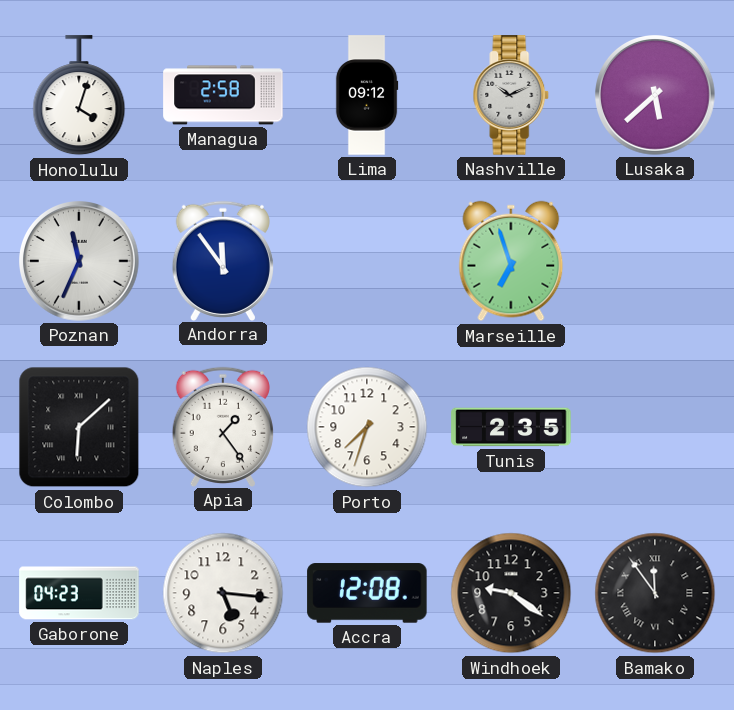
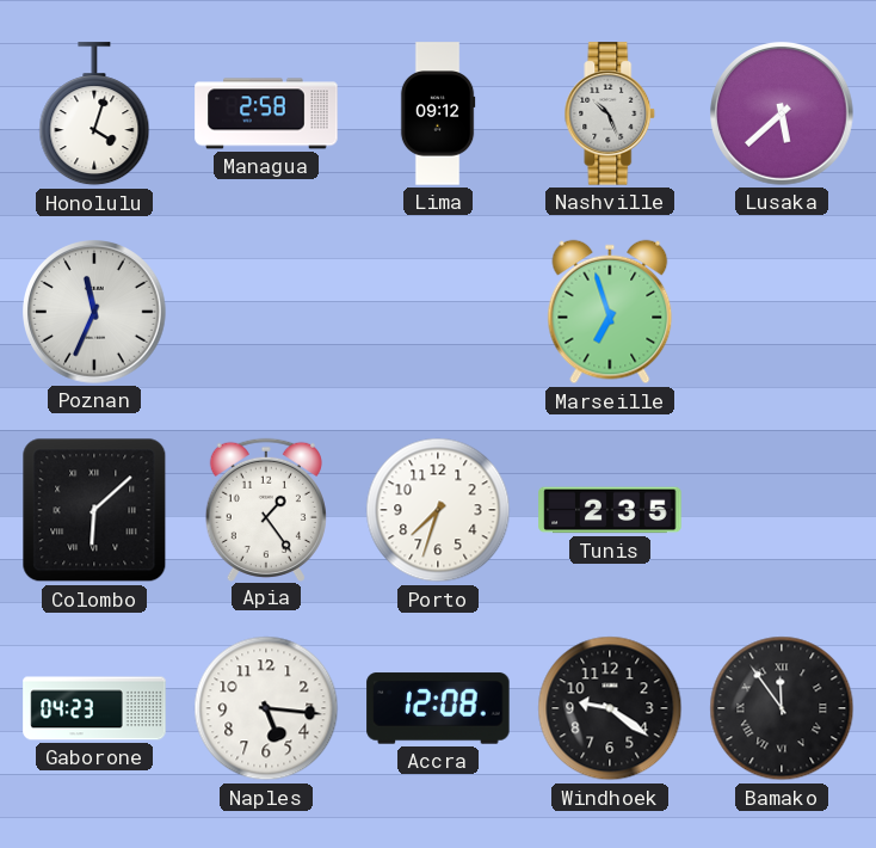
Nashville: 10:11 -> 10:26
Andorra: 11:54 -> none
